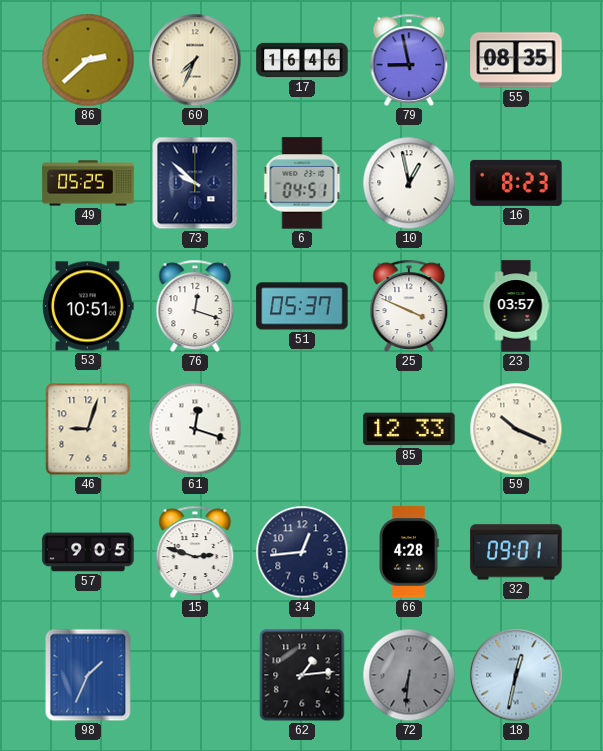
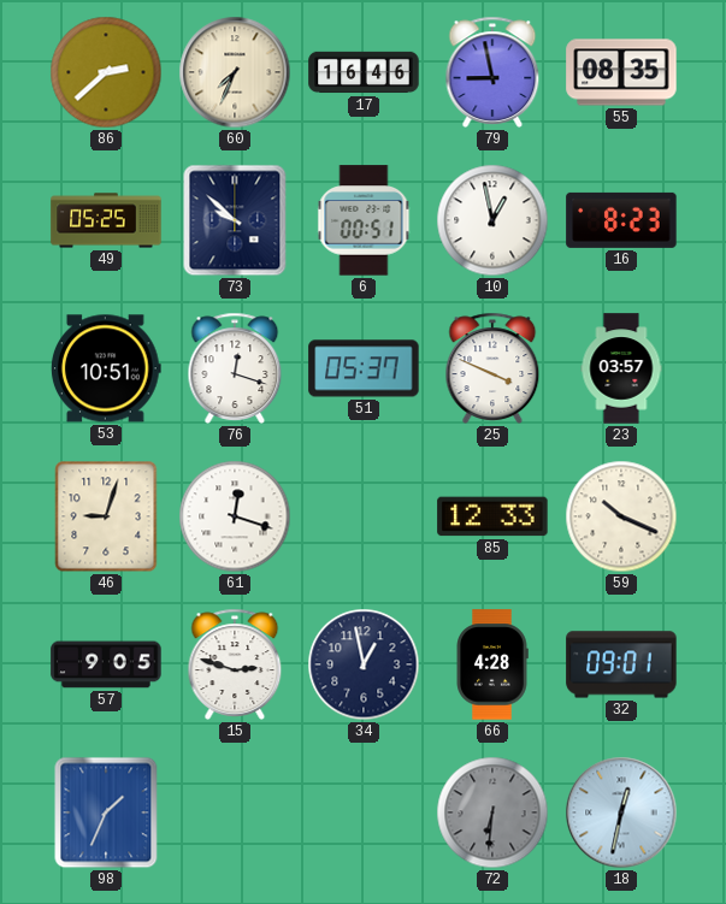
6: 04:51 -> 00:51
34: 12:44 -> 12:58
62: 1:14 -> none
